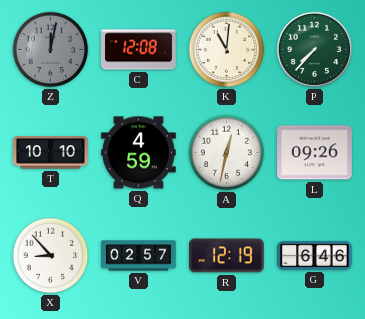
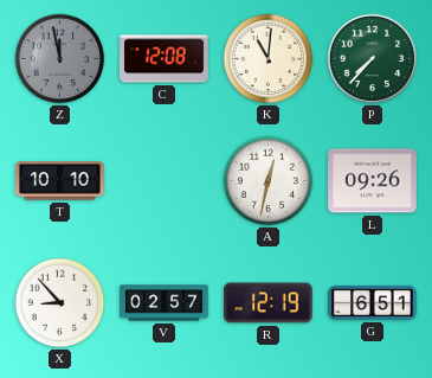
Z: 12:02 -> 11:58
Q: 4:59 -> none
G: 6:46 -> 6:51
